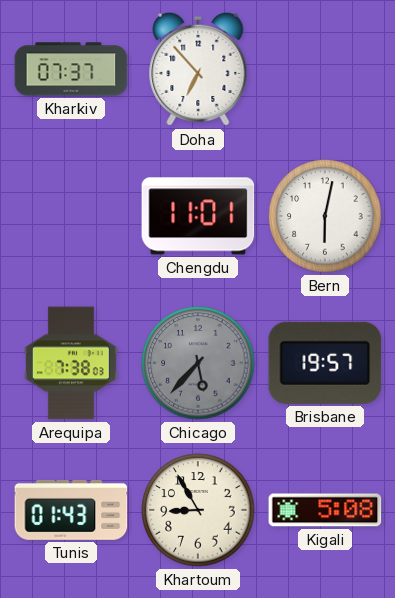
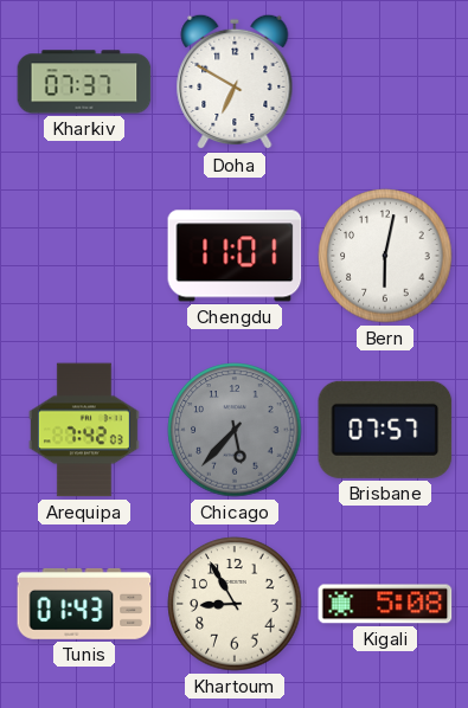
Doha: 6:53 -> 6:50
Arequipa: 7:38 -> 7:42
Brisbane: 19:57 -> 07:57
